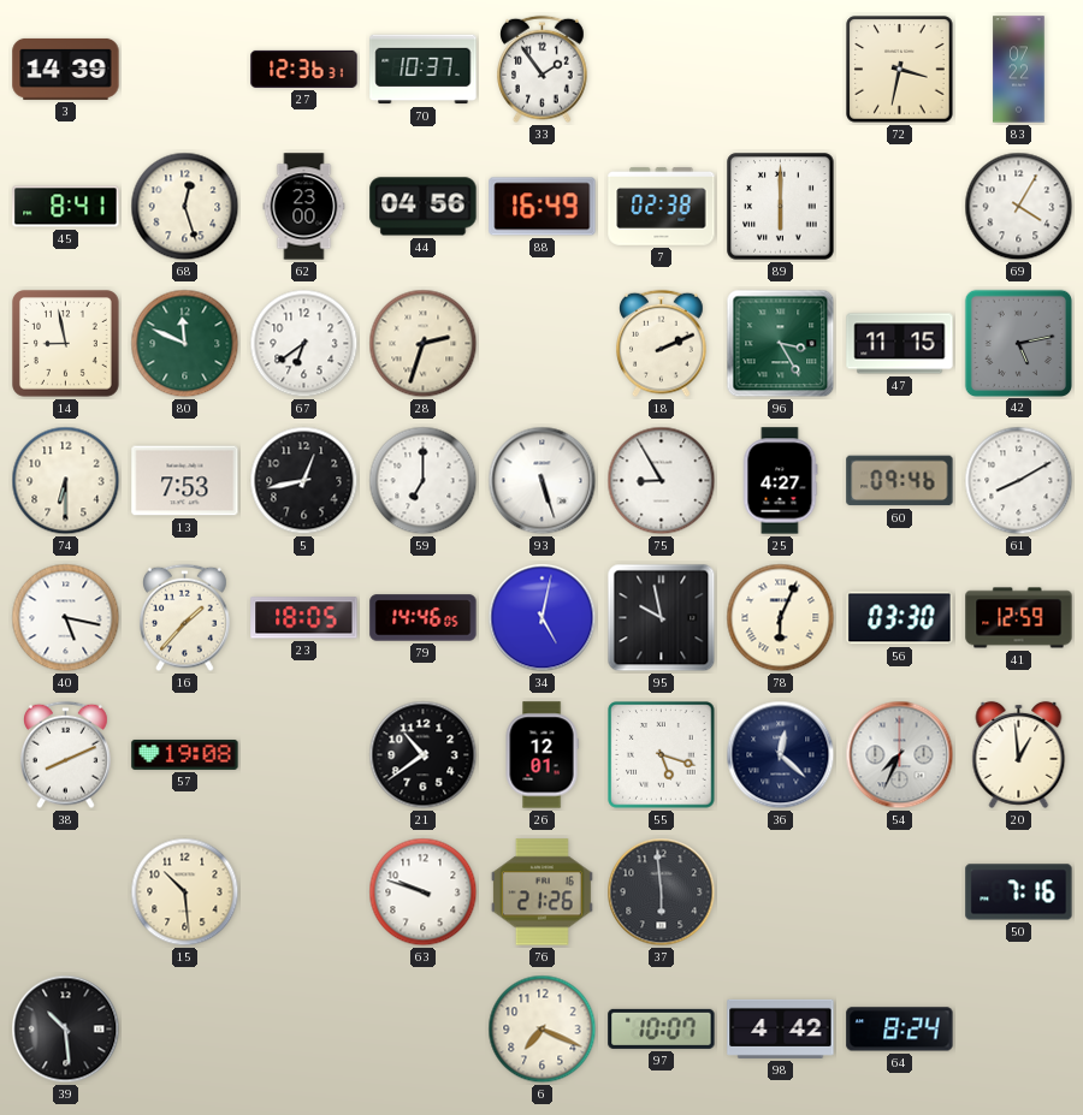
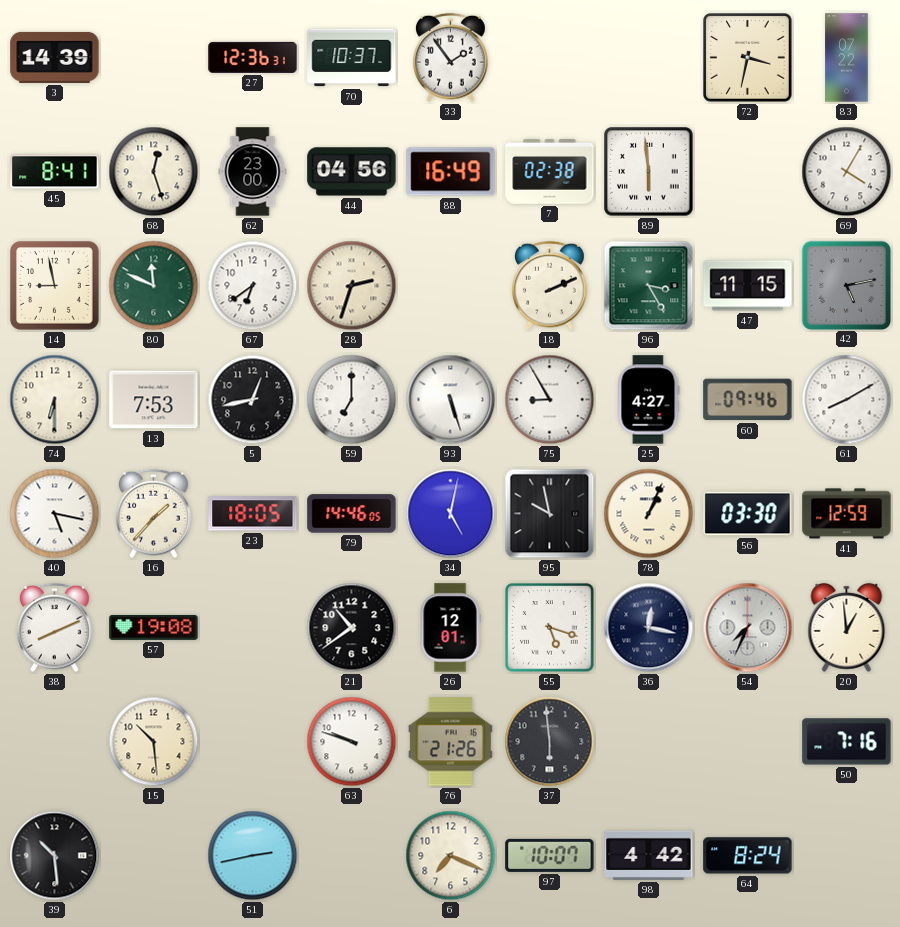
89: 6:00 -> 5:59
78: 6:04 -> 1:04
36: 12:22 -> 12:17
51: none -> 2:43
